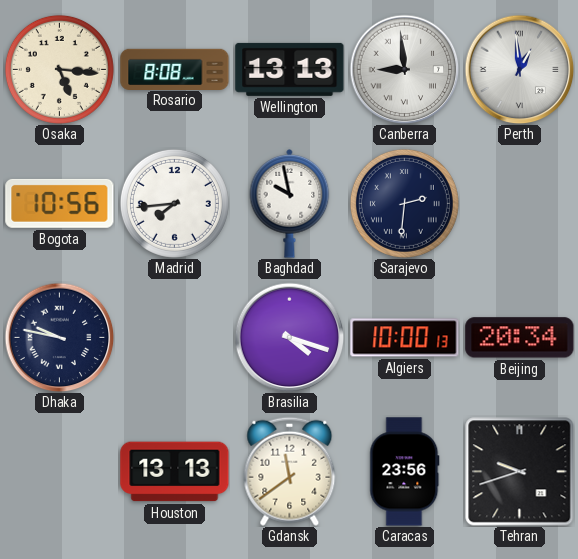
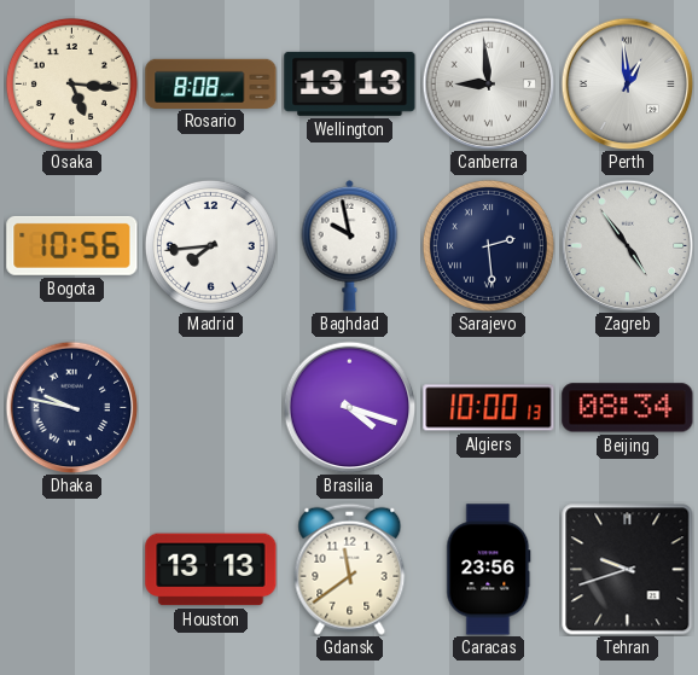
Sarajevo: 2:31 -> 2:29
Zagreb: none -> 4:54
Beijing: 20:34 -> 08:34
